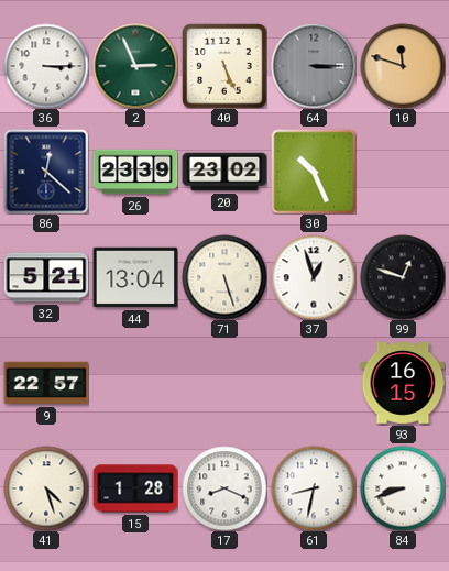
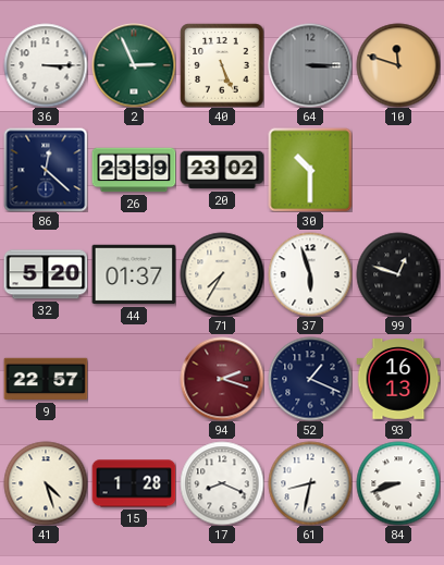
30: 10:26 -> 10:30
32: 5:21 -> 5:20
44: 13:04 -> 01:37
71: 5:27 -> 7:35
37: 12:57 -> 5:57
94: none -> 2:18
52: none -> 1:19
93: 16:15 -> 16:13
